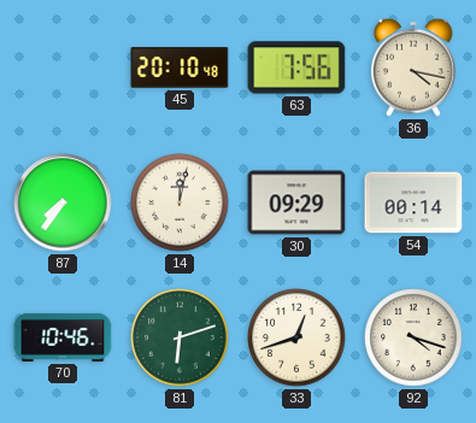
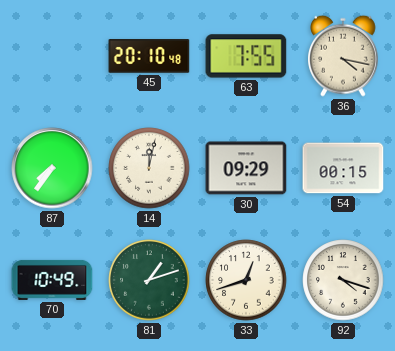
63: 7:56 -> 7:55
54: 00:14 -> 00:15
70: 10:46 -> 10:49
81: 6:12 -> 1:12
